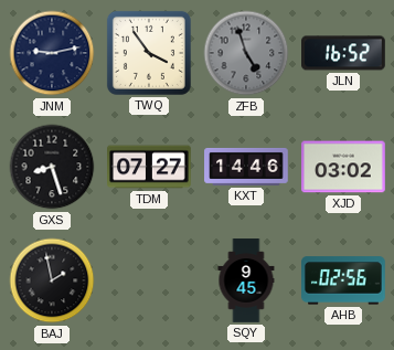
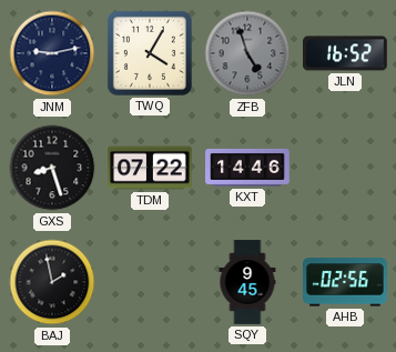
TWQ: 3:54 -> 4:05
TDM: 07:27 -> 07:22
XJD: 03:02 -> none
